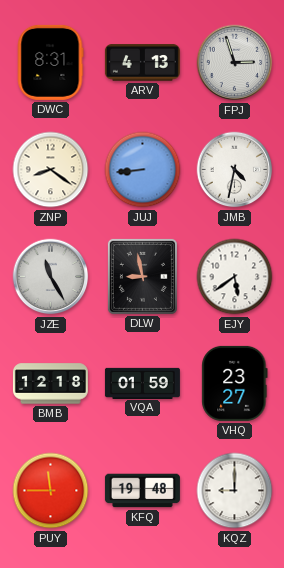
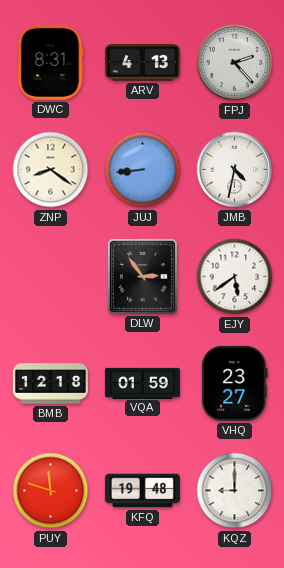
FPJ: 2:57 -> 2:23
JZE: 11:25 -> none
DLW: 8:58 -> 2:54
PUY: 11:45 -> 11:48
